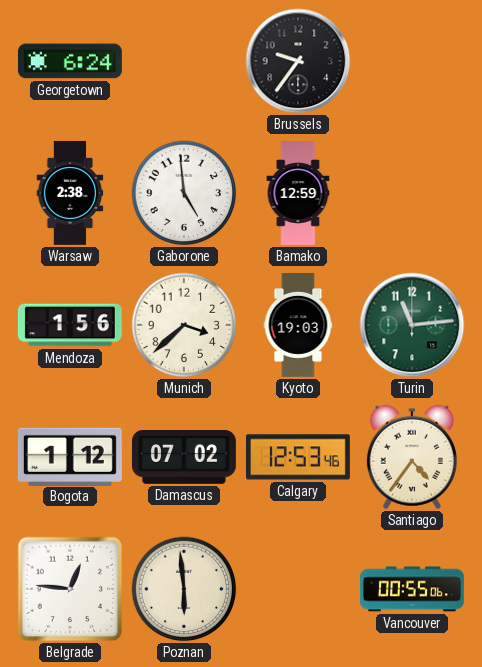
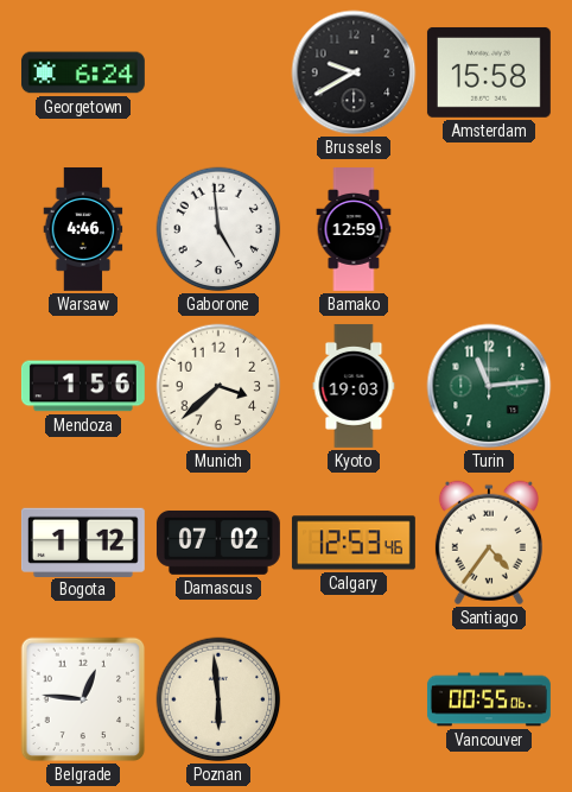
Brussels: 9:36 -> 9:40
Amsterdam: none -> 15:58
Warsaw: 2:38 -> 4:46
